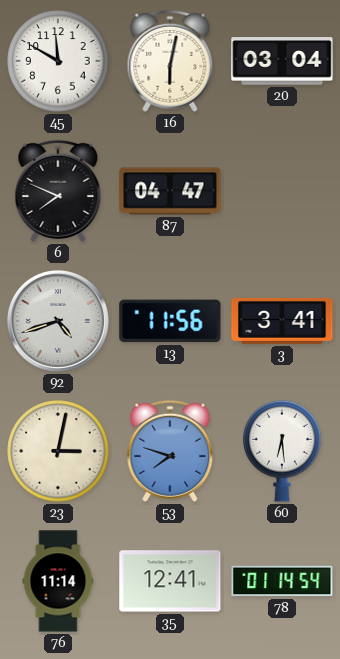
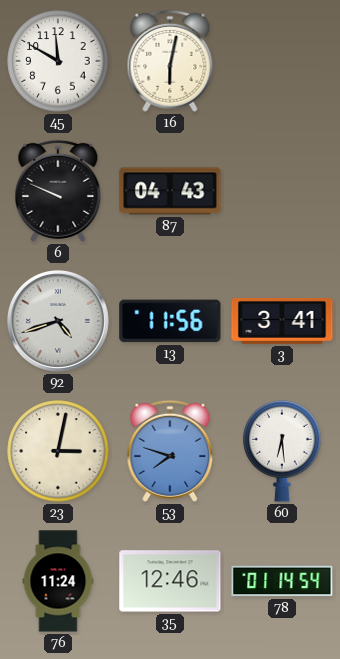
20: 03:04 -> none
6: 7:49 -> 9:49
87: 04:47 -> 04:43
76: 11:14 -> 11:24
35: 12:41 -> 12:46
